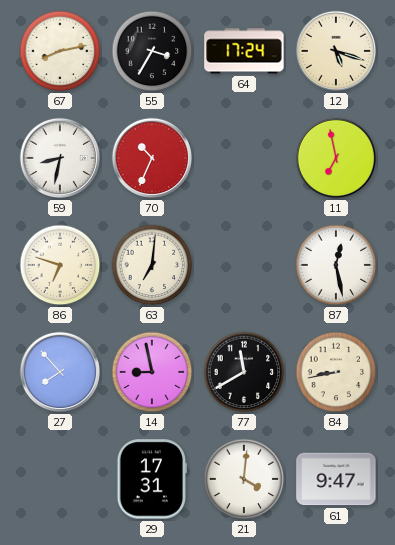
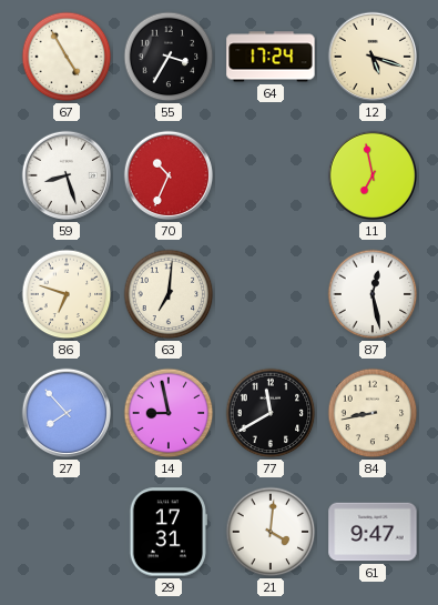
67: 8:13 -> 4:55
59: 8:32 -> 8:27
